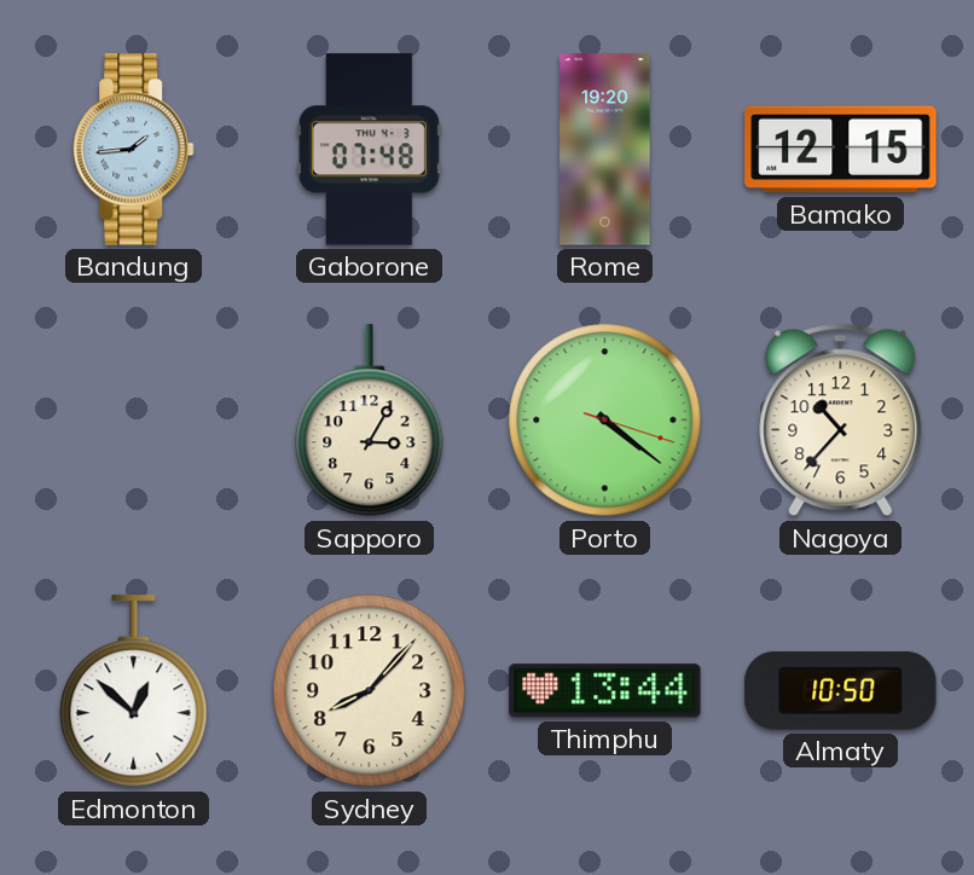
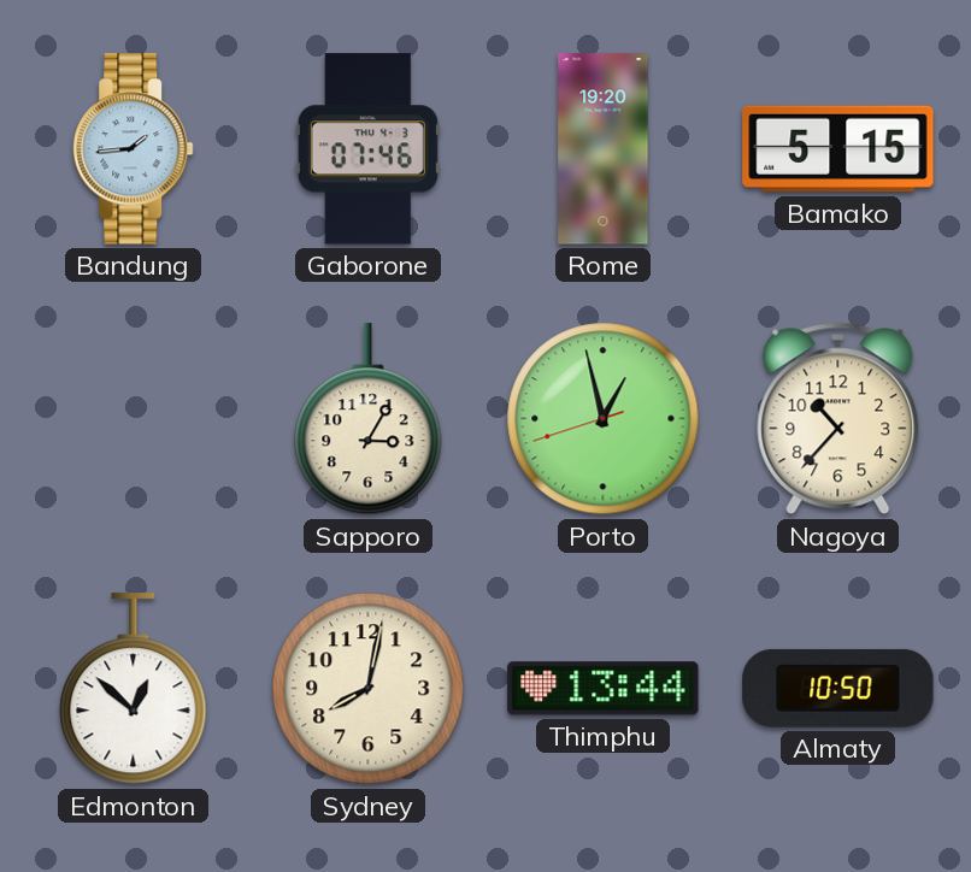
Gaborone: 07:48 -> 07:46
Bamako: 12:15 -> 5:15
Porto: 4:21 -> 12:57
Sydney: 8:07 -> 8:02
